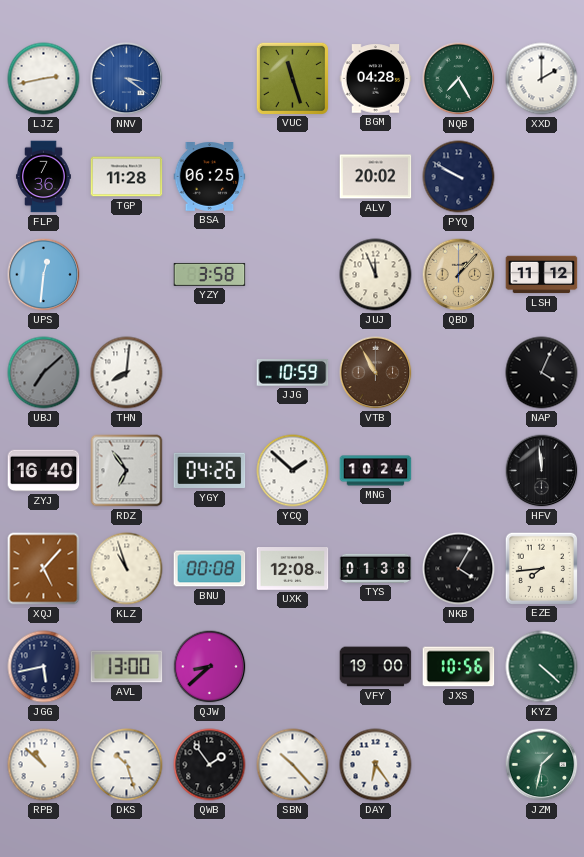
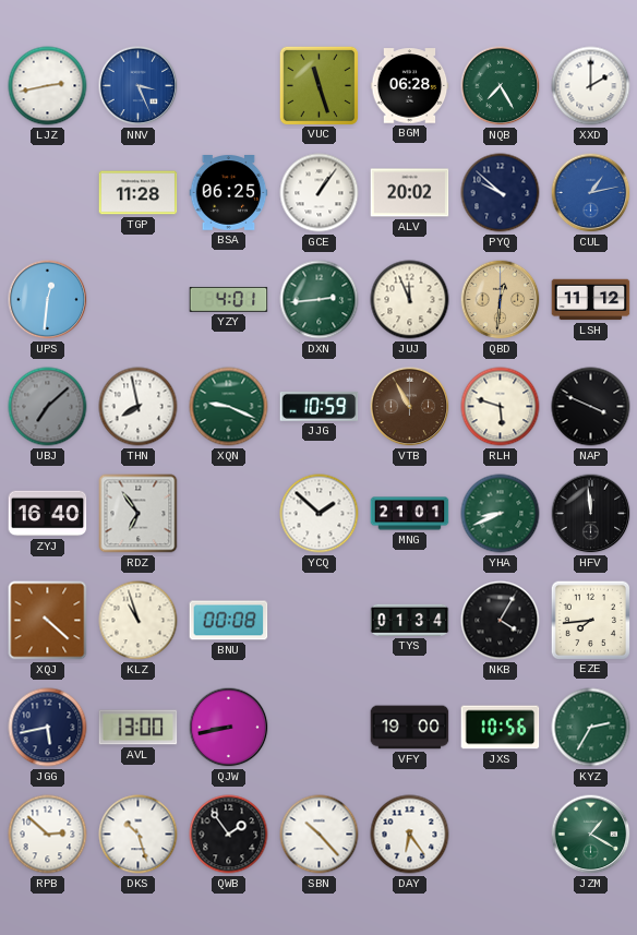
NNV: 3:21 -> 3:26
BGM: 04:28 -> 06:28
FLP: 7:36 -> none
GCE: none -> 1:06
PYQ: 9:50 -> 9:52
CUL: none -> 1:13
YZY: 3:58 -> 4:01
DXN: none -> 2:44
QBD: 1:07 -> 12:31
THN: 8:01 -> 7:58
XQN: none -> 9:19
RLH: none -> 5:48
NAP: 4:04 -> 3:49
YGY: 04:26 -> none
MNG: 10:24 -> 21:01
YHA: none -> 8:41
XQJ: 5:07 -> 4:22
UXK: 12:08 -> none
TYS: 01:38 -> 01:34
QJW: 8:38 -> 8:43
KYZ: 4:22 -> 2:35
RPB: 10:52 -> 2:52
JZM: 1:32 -> 1:20
